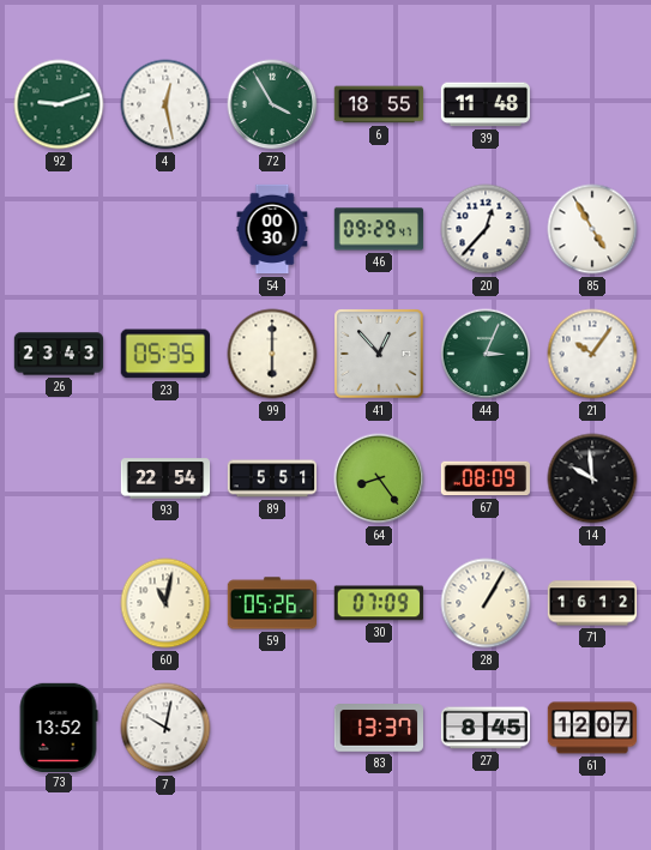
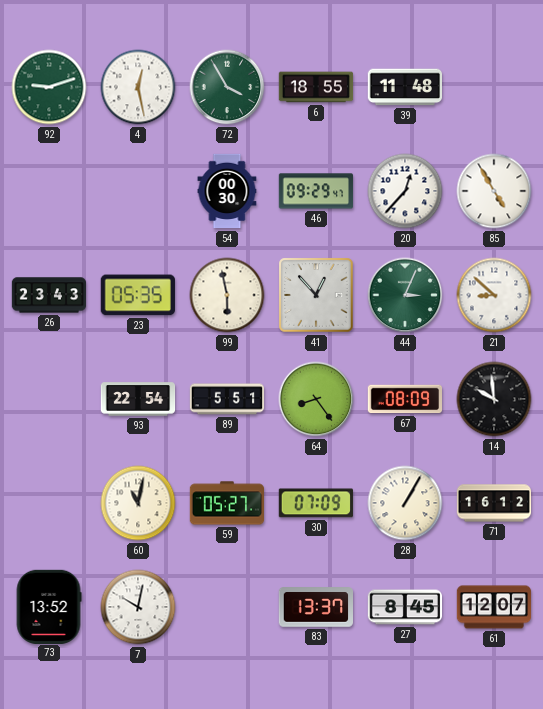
99: 6:00 -> 5:58
21: 10:06 -> 8:52
59: 05:26 -> 05:27
